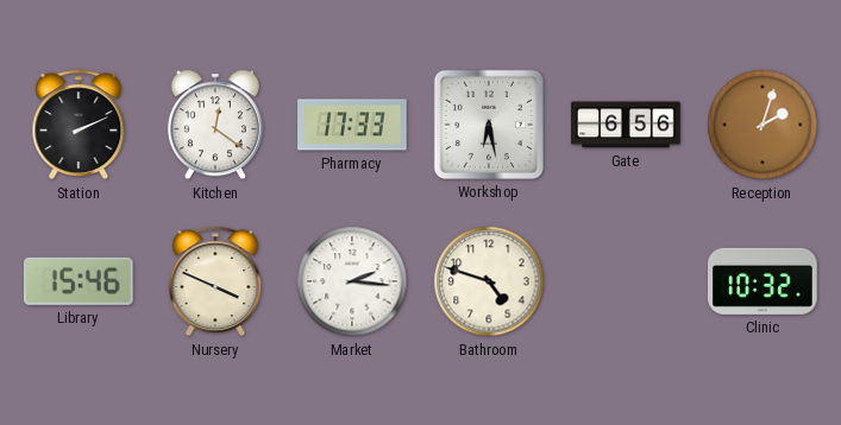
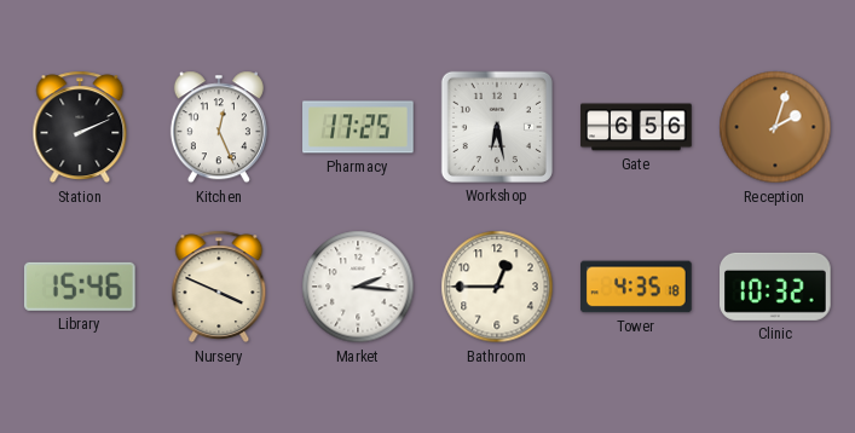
Kitchen: 12:21 -> 12:26
Pharmacy: 17:33 -> 17:25
Bathroom: 4:48 -> 12:45
Tower: none -> 4:35
